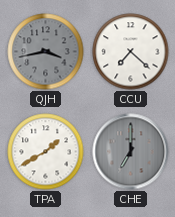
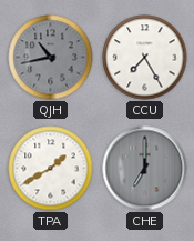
QJH: 3:43 -> 10:43
CCU: 7:22 -> 7:25
